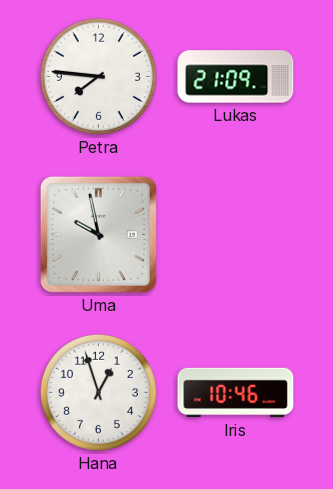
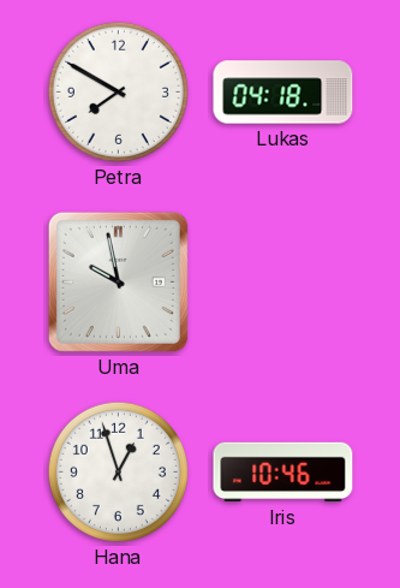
Petra: 7:46 -> 7:50
Lukas: 21:09 -> 04:18
